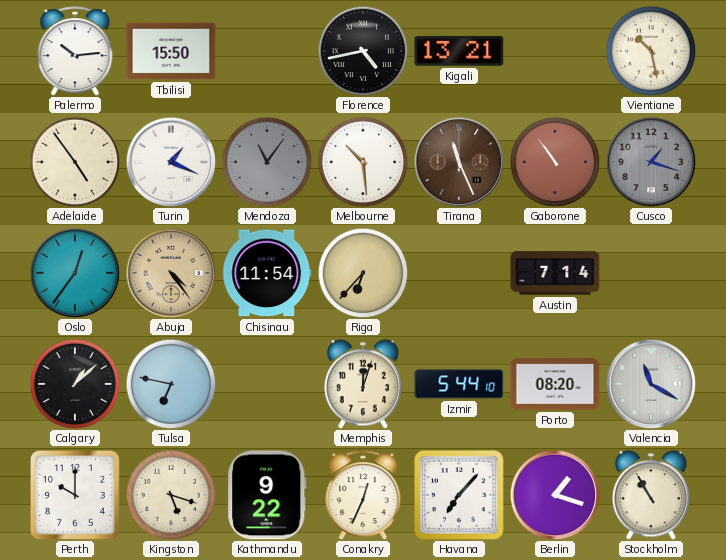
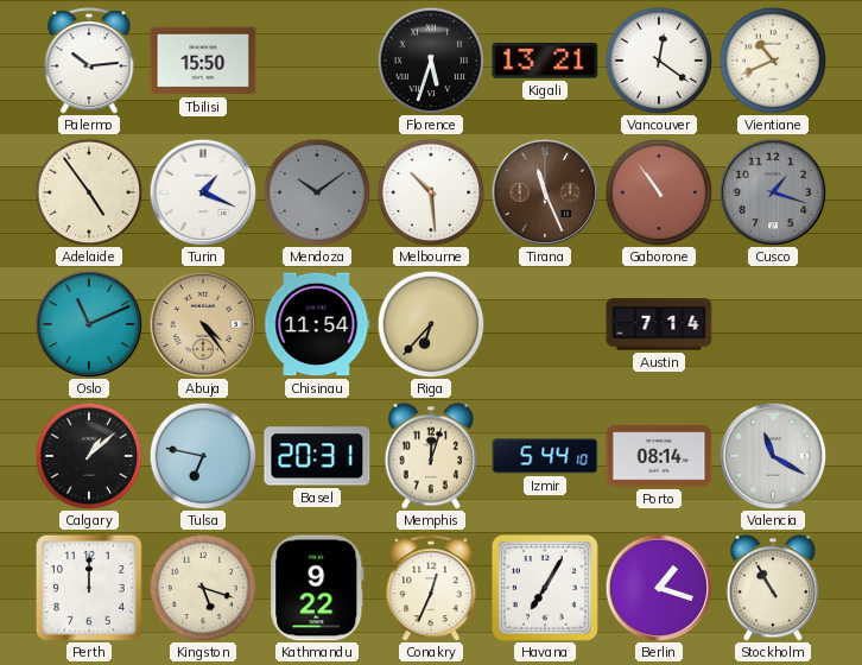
Florence: 4:43 -> 5:33
Vancouver: none -> 12:21
Vientiane: 10:28 -> 10:41
Mendoza: 11:06 -> 10:09
Oslo: 12:36 -> 11:11
Basel: none -> 20:31
Porto: 08:20 -> 08:14
Perth: 10:00 -> 12:00
Havana: 7:07 -> 7:05
